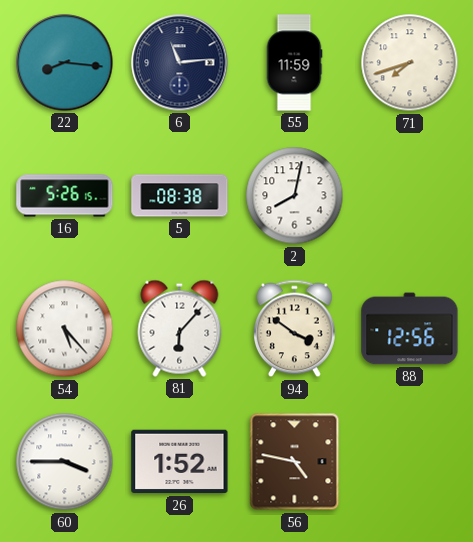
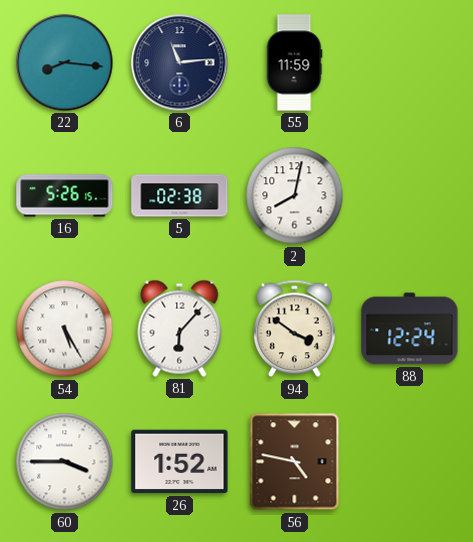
71: 7:42 -> none
5: 08:38 -> 02:38
54: 5:23 -> 5:25
88: 12:56 -> 12:24
